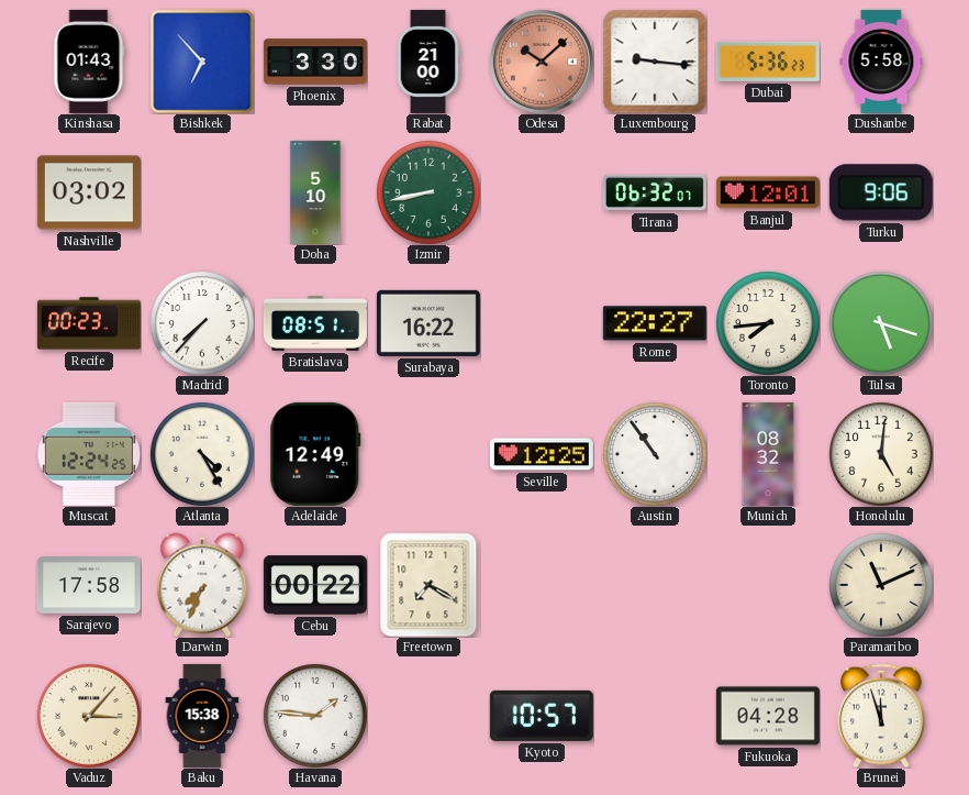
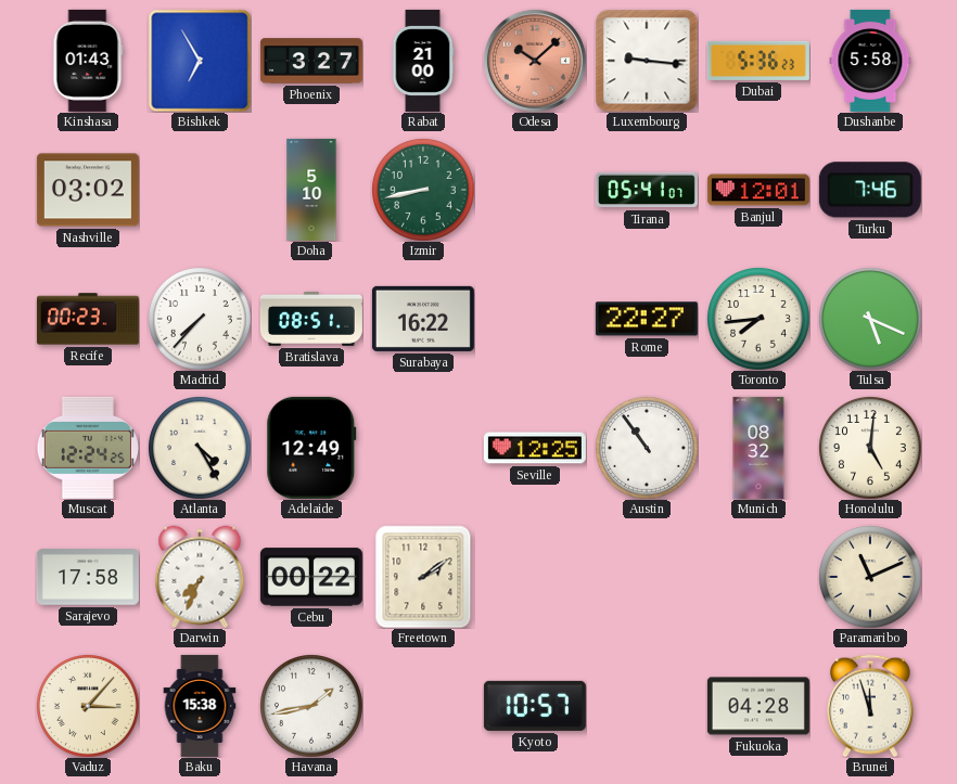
Bishkek: 6:53 -> 6:55
Phoenix: 3:30 -> 3:27
Tirana: 06:32 -> 05:41
Turku: 9:06 -> 7:46
Tulsa: 5:18 -> 5:19
Freetown: 7:20 -> 2:09
Havana: 1:46 -> 1:43
